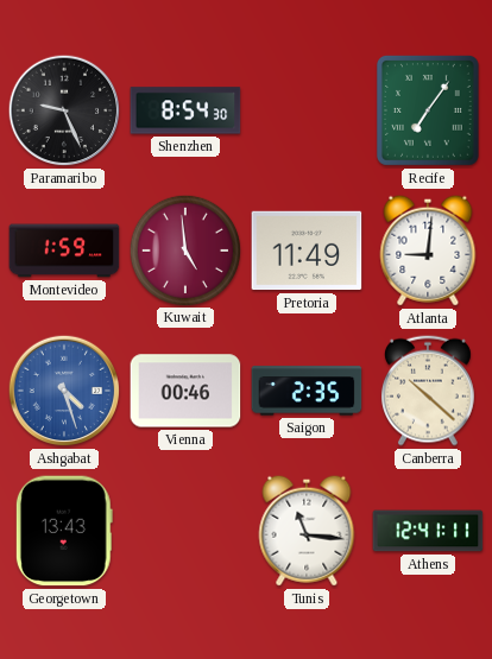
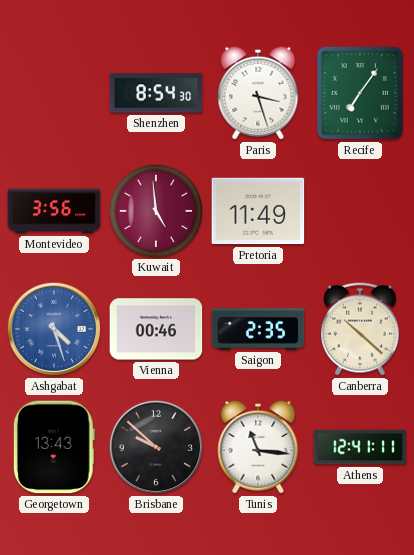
Paramaribo: 9:26 -> none
Paris: none -> 3:27
Montevideo: 1:59 -> 3:56
Atlanta: 9:01 -> none
Brisbane: none -> 9:52
